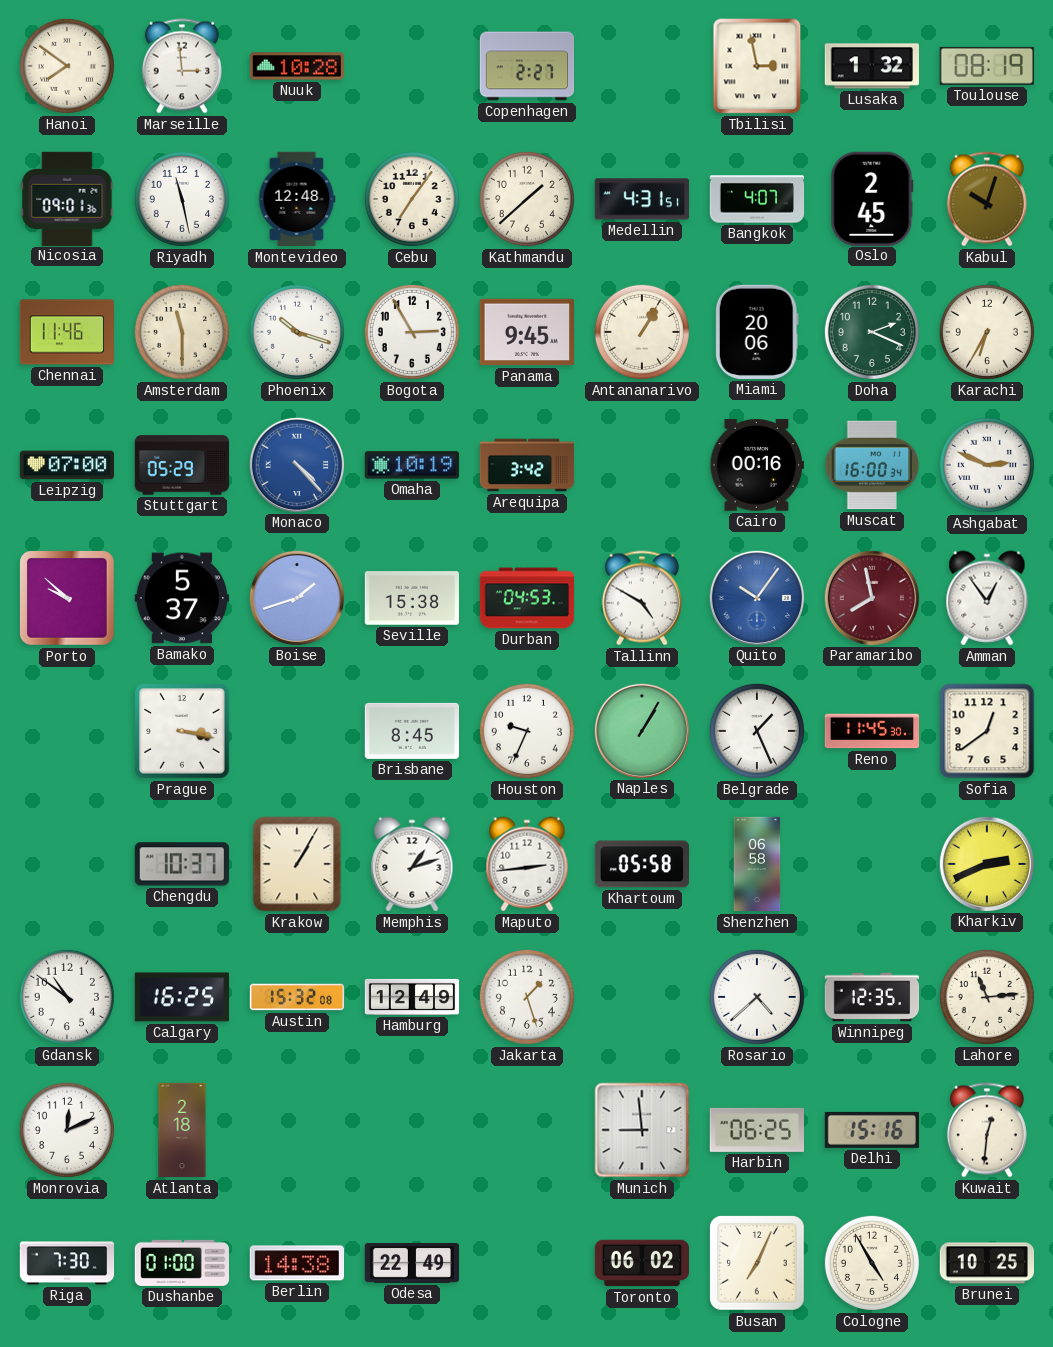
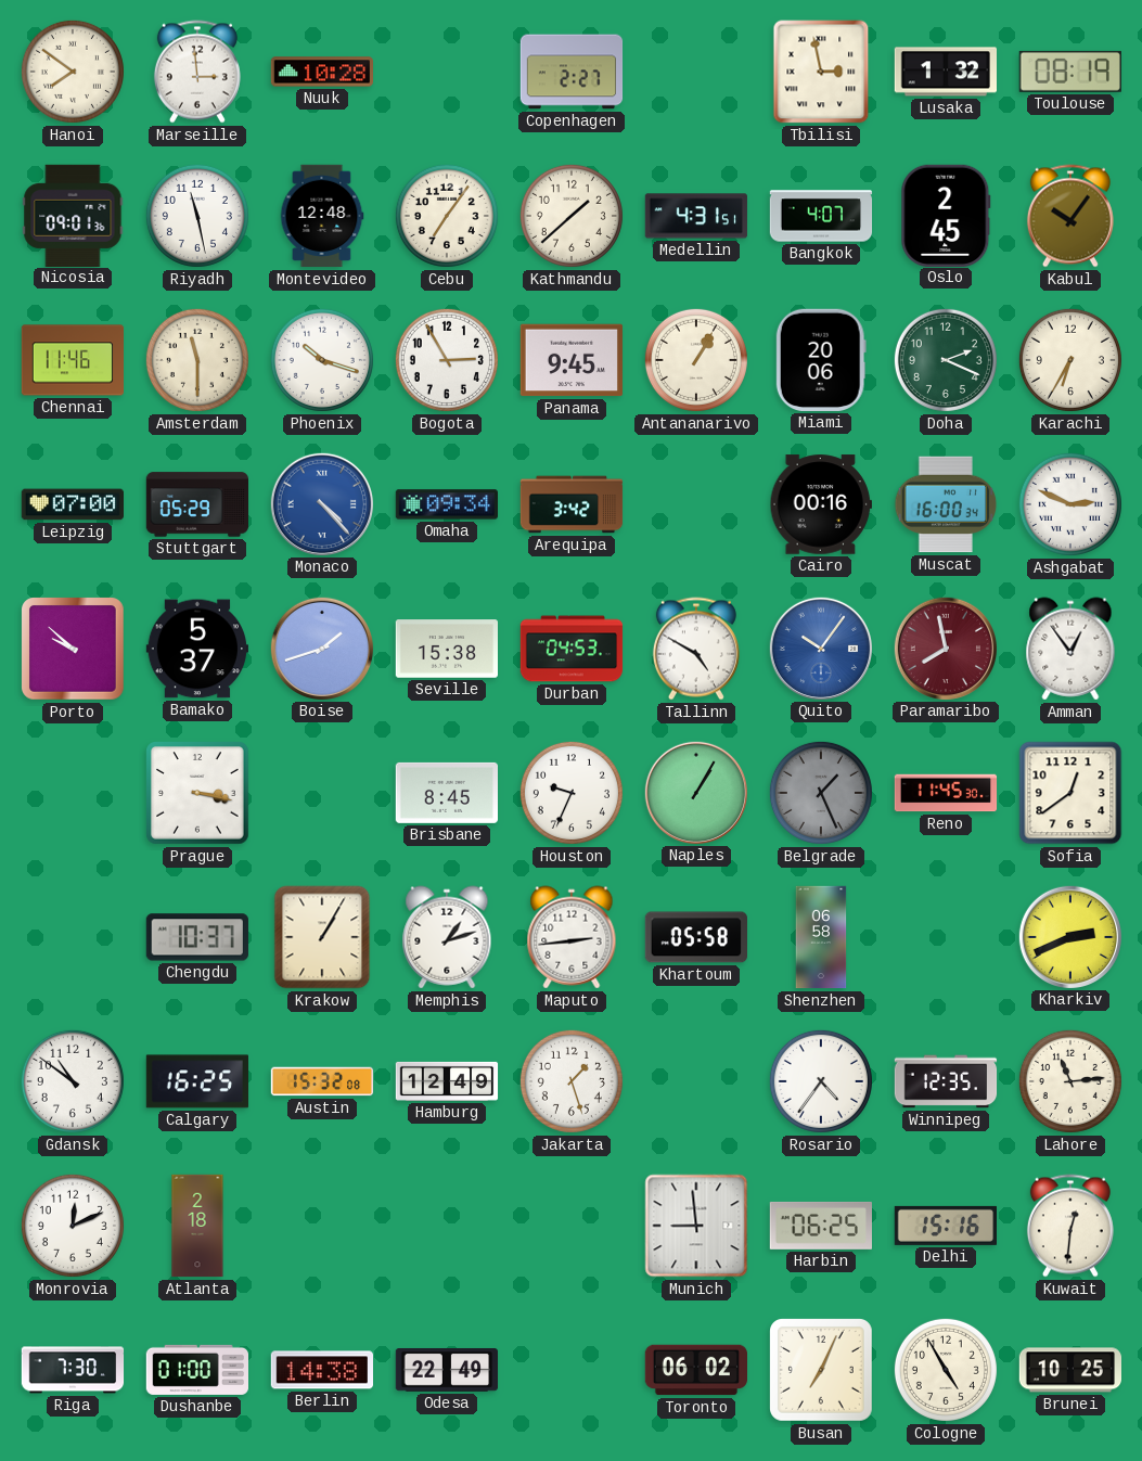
Kabul: 10:03 -> 10:06
Omaha: 10:19 -> 09:34
Belgrade dial: white -> grey
Rosario: 4:38 -> 4:36
